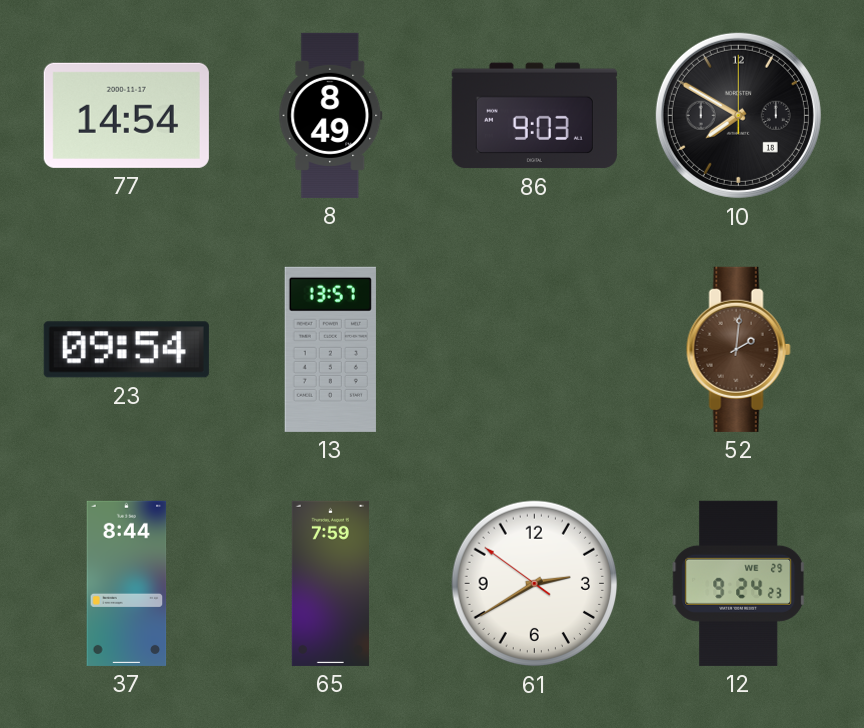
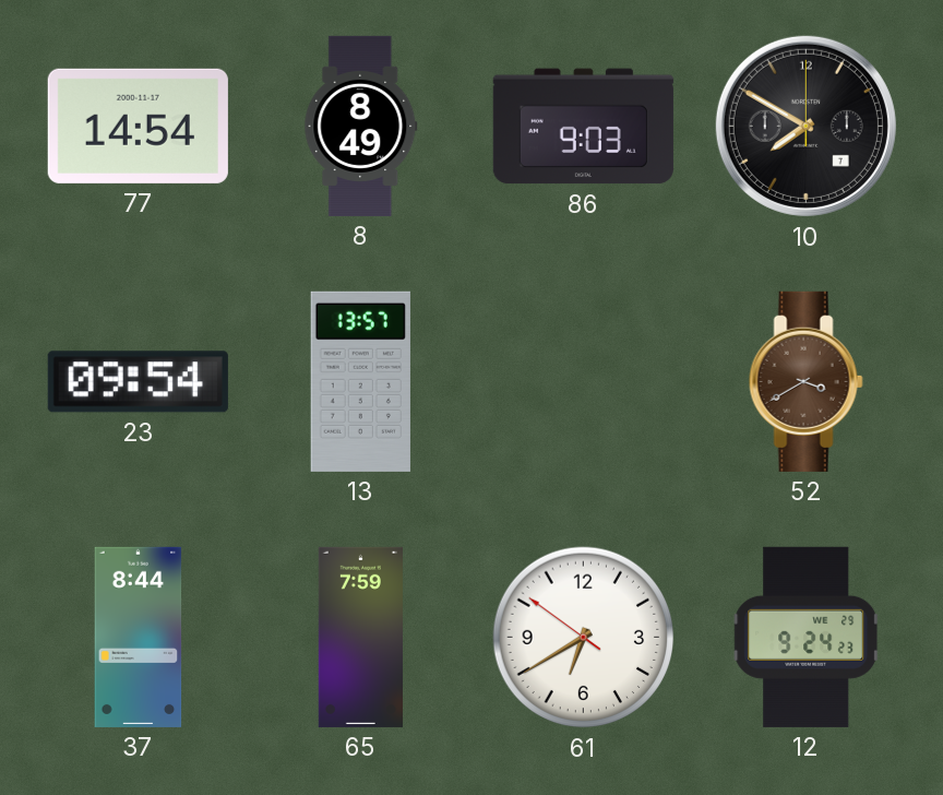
10 date: 18 -> 7
52: 2:01 -> 3:40
61: 2:39 -> 6:39
